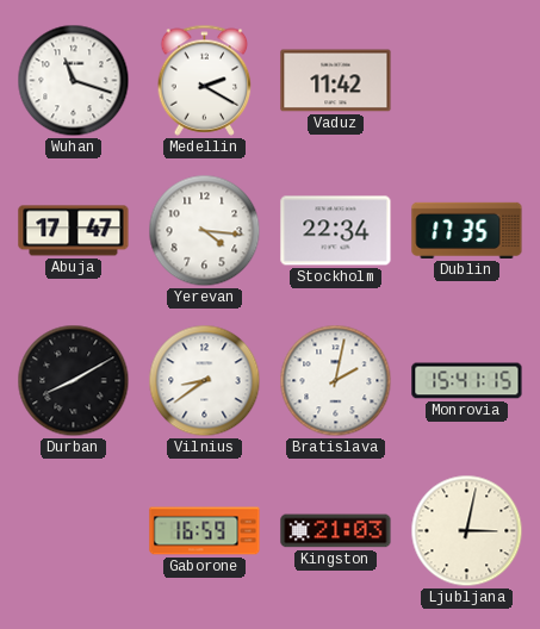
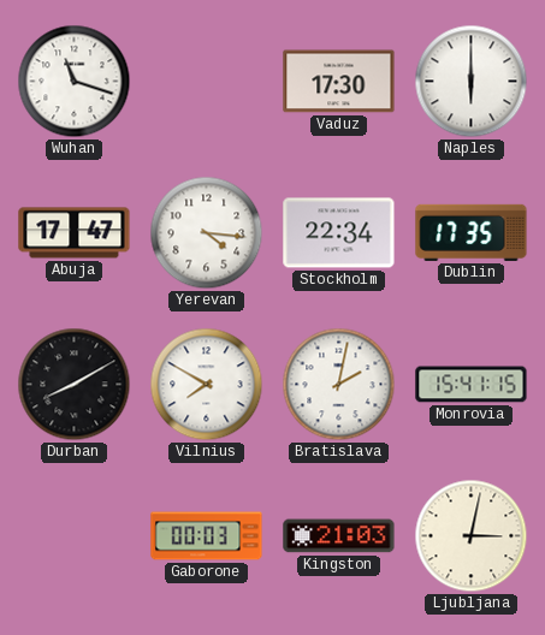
Medellin: 2:20 -> none
Vaduz: 11:42 -> 17:30
Naples: none -> 6:00
Vilnius: 8:39 -> 7:50
Gaborone: 16:59 -> 00:03
